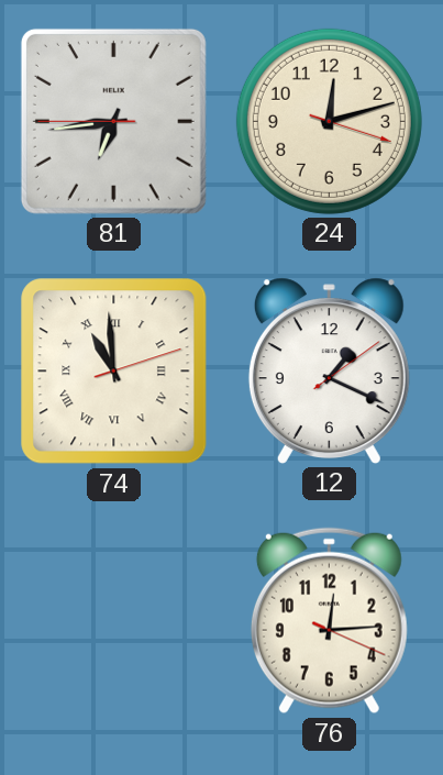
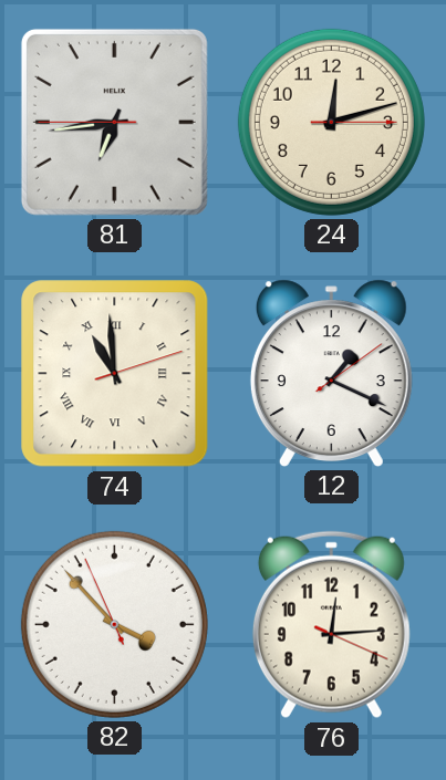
24: 12:12:18 -> 12:12:15
82: none -> 3:52
